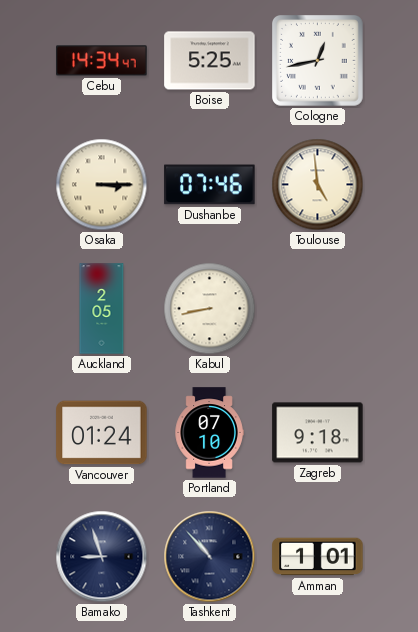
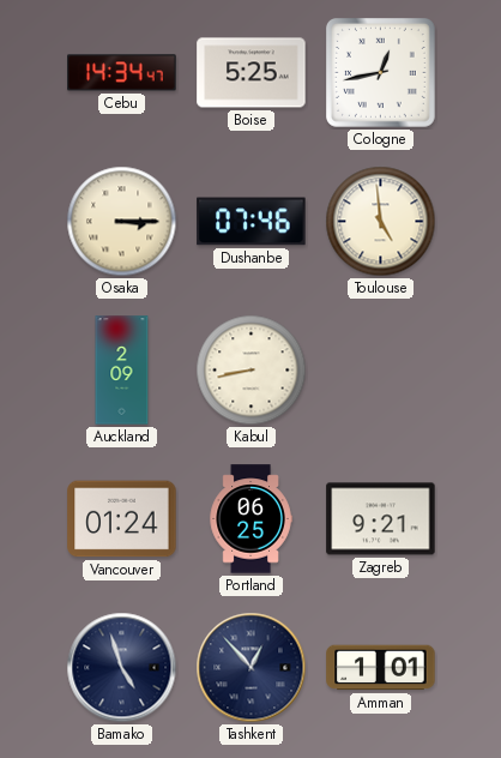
Auckland: 2:05 -> 2:09
Portland: 07:10 -> 06:25
Zagreb: 9:18 -> 9:21
Bamako: 8:57 -> 4:57
Tashkent: 10:53 -> 12:53
